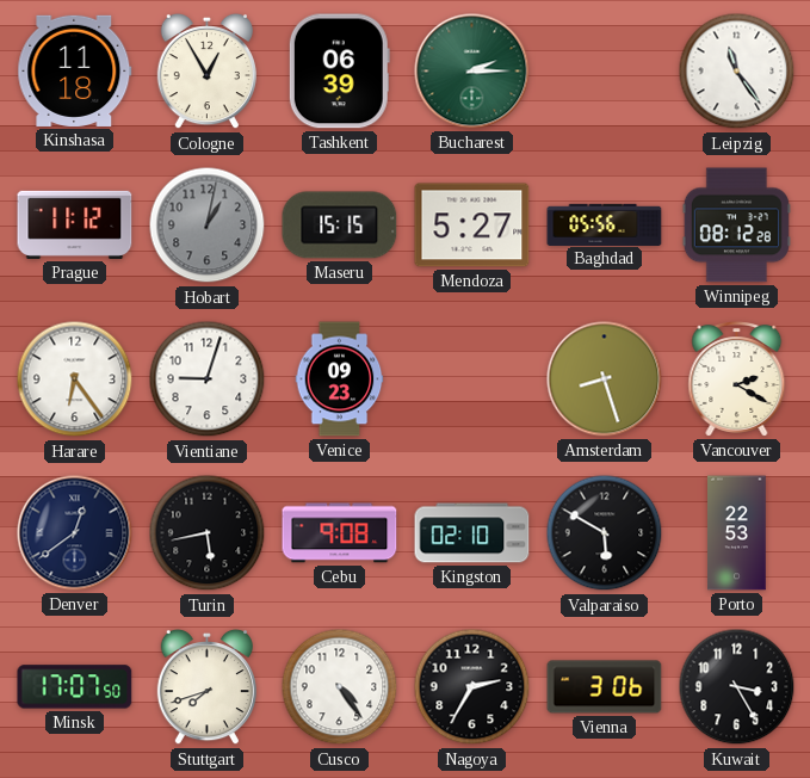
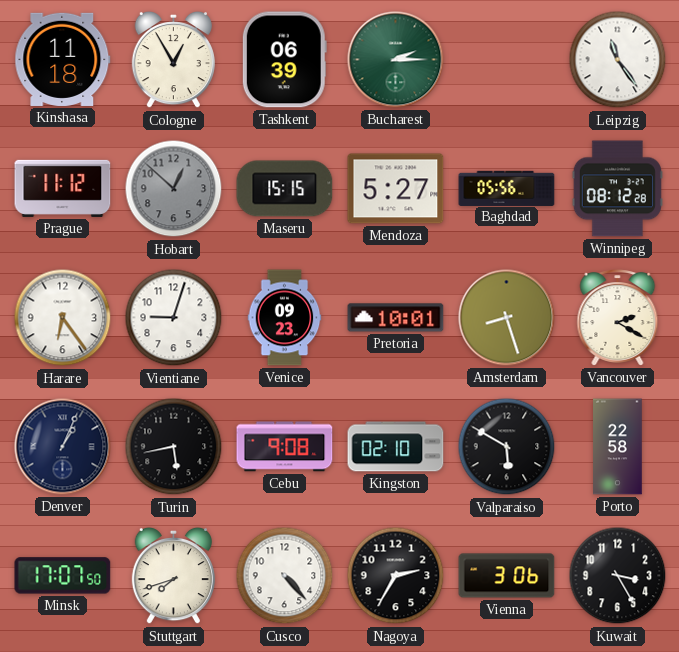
Hobart: 1:02 -> 12:52
Pretoria: none -> 10:01
Denver: 12:39 -> 1:04
Porto: 22:53 -> 22:58
Cusco: 4:24 -> 4:23
